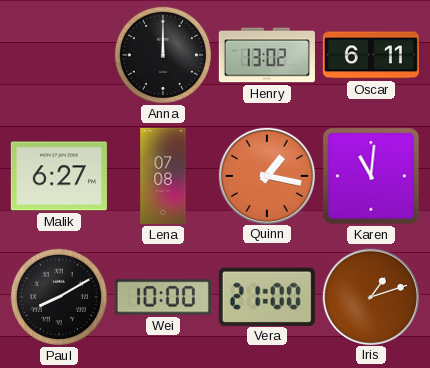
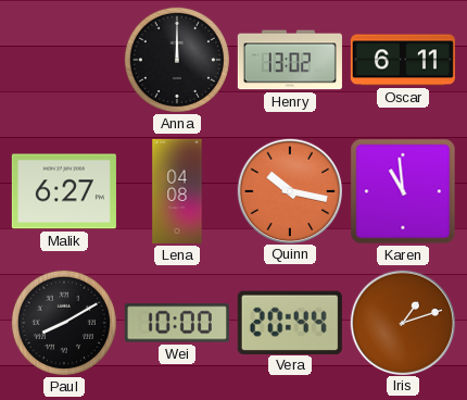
Lena: 07:08 -> 04:08
Quinn: 1:17 -> 10:17
Karen: 11:01 -> 10:59
Vera: 21:00 -> 20:44
